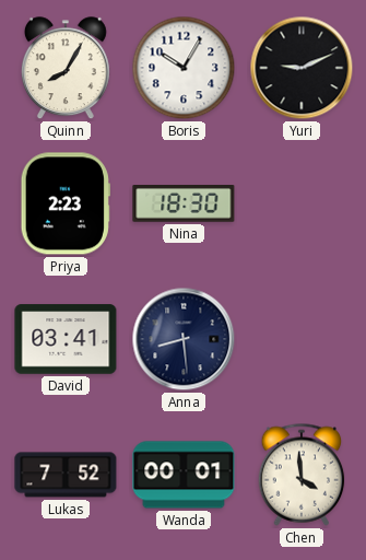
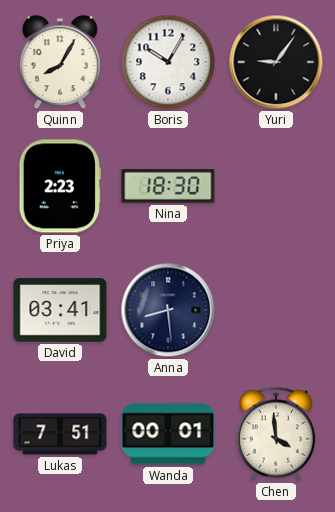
Yuri: 9:11 -> 9:06
Lukas: 7:52 -> 7:51
